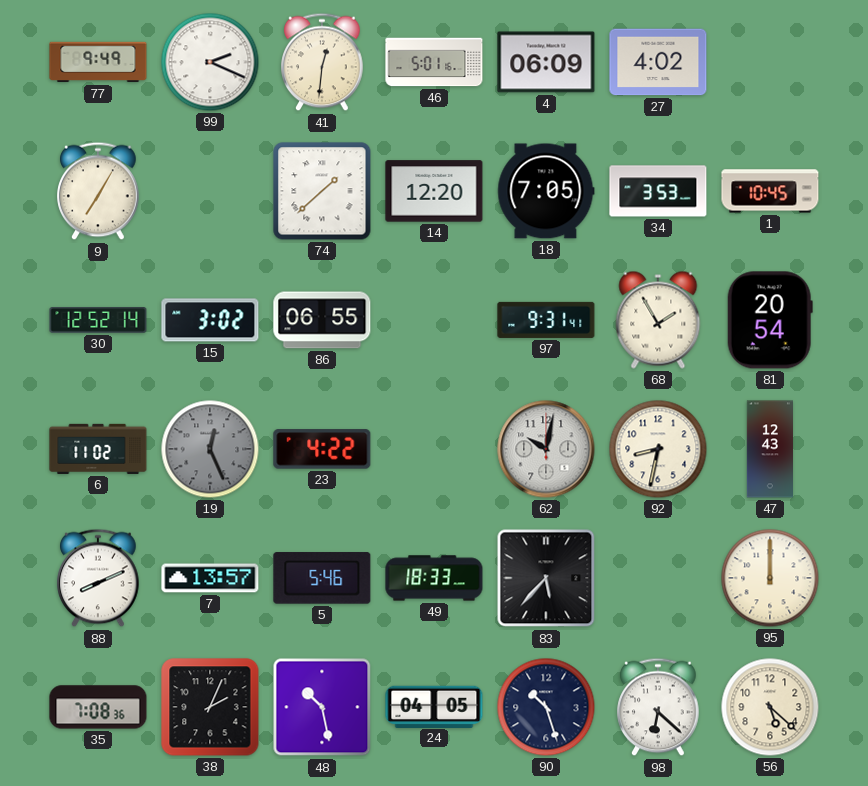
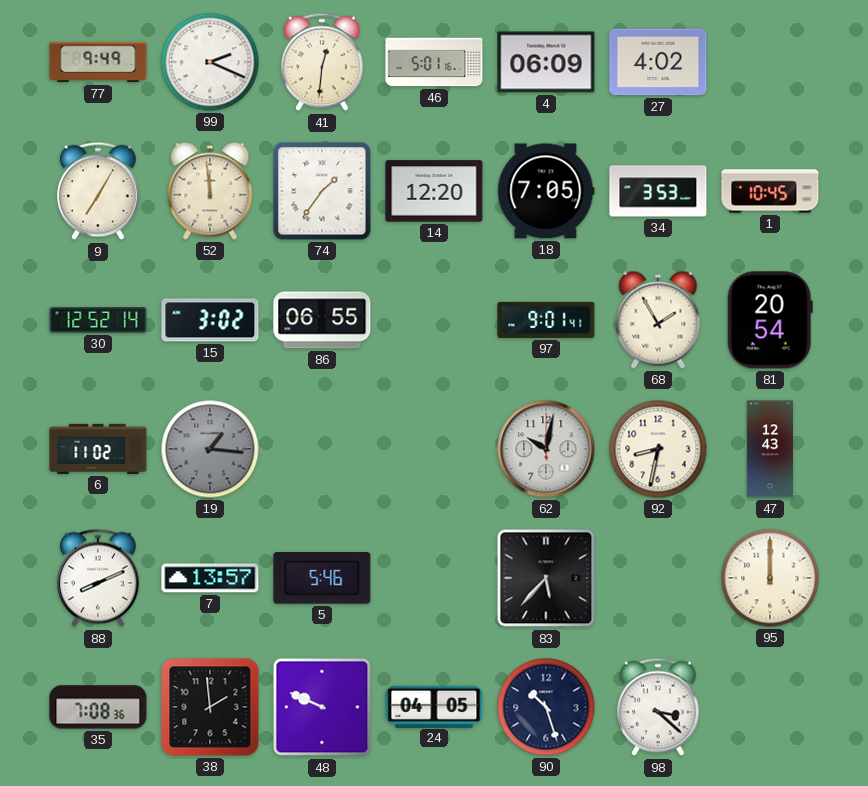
52: none -> 11:59
74: 1:38 -> 1:36
97: 9:31 -> 9:01
19: 12:26 -> 1:16
23: 4:22 -> none
49: 18:33 -> none
38: 2:04 -> 1:59
48: 10:28 -> 9:49
98: 6:22 -> 3:22
56: 5:22 -> none
